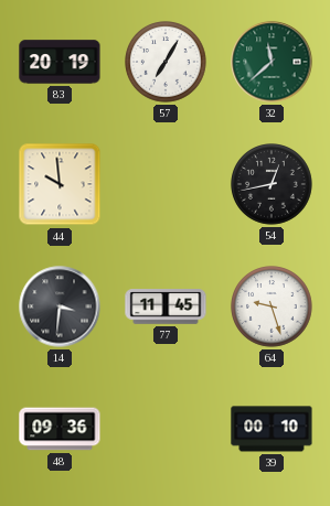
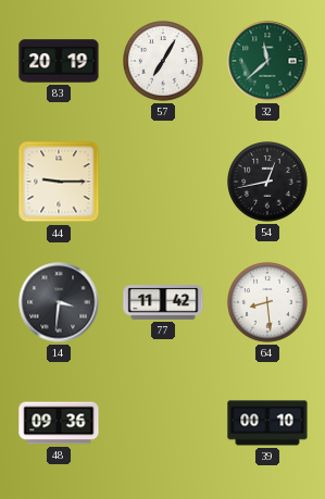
44: 9:59 -> 9:15
77: 11:45 -> 11:42
64: 9:27 -> 8:29
